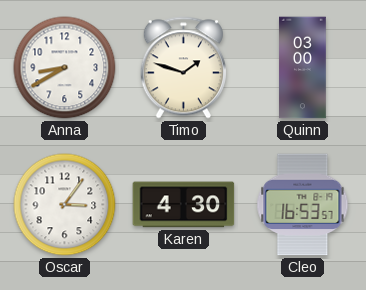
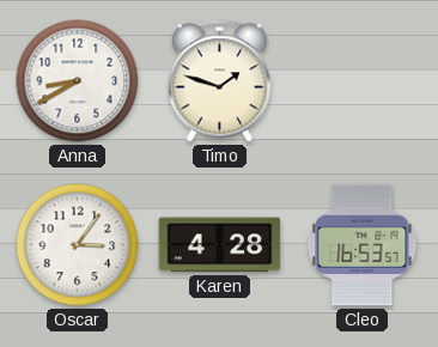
Quinn: 03:00 -> none
Karen: 4:30 -> 4:28
